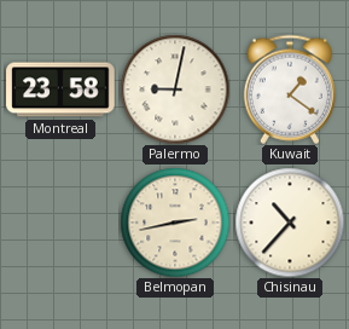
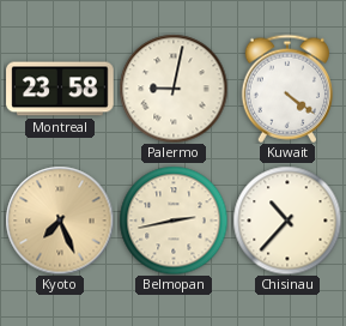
Kuwait: 1:21 -> 4:21
Kyoto: none -> 7:26
